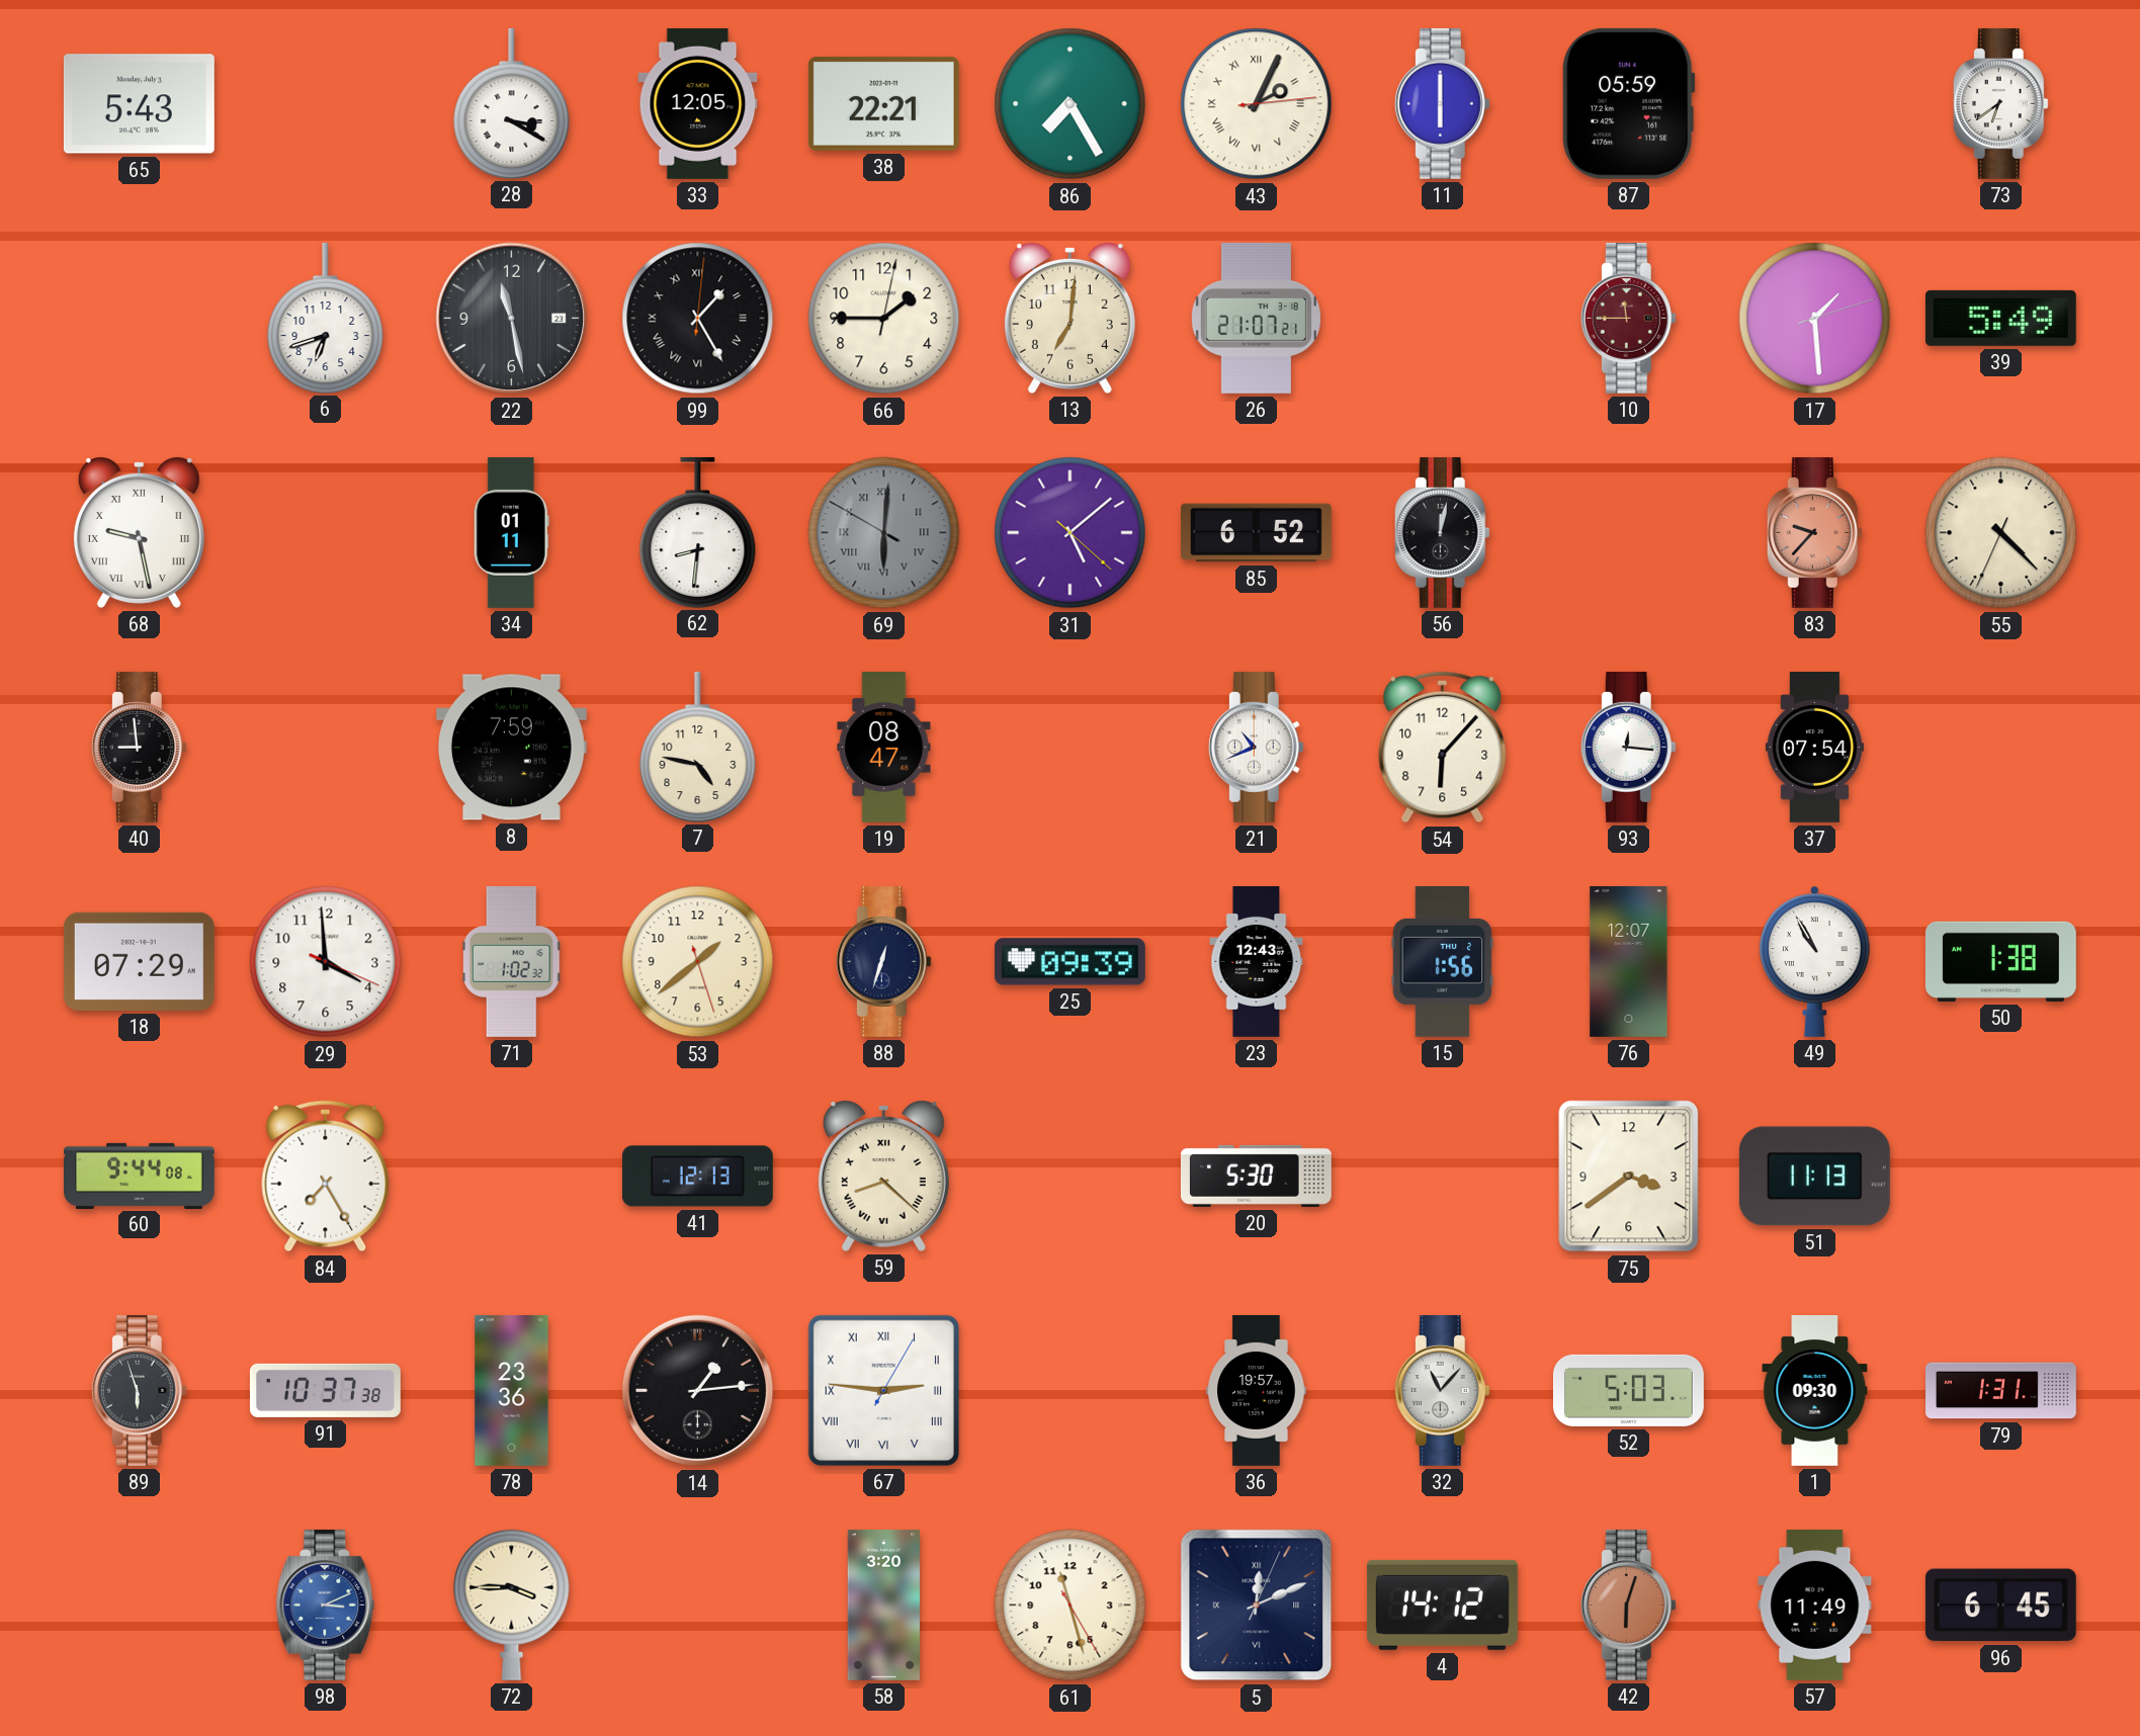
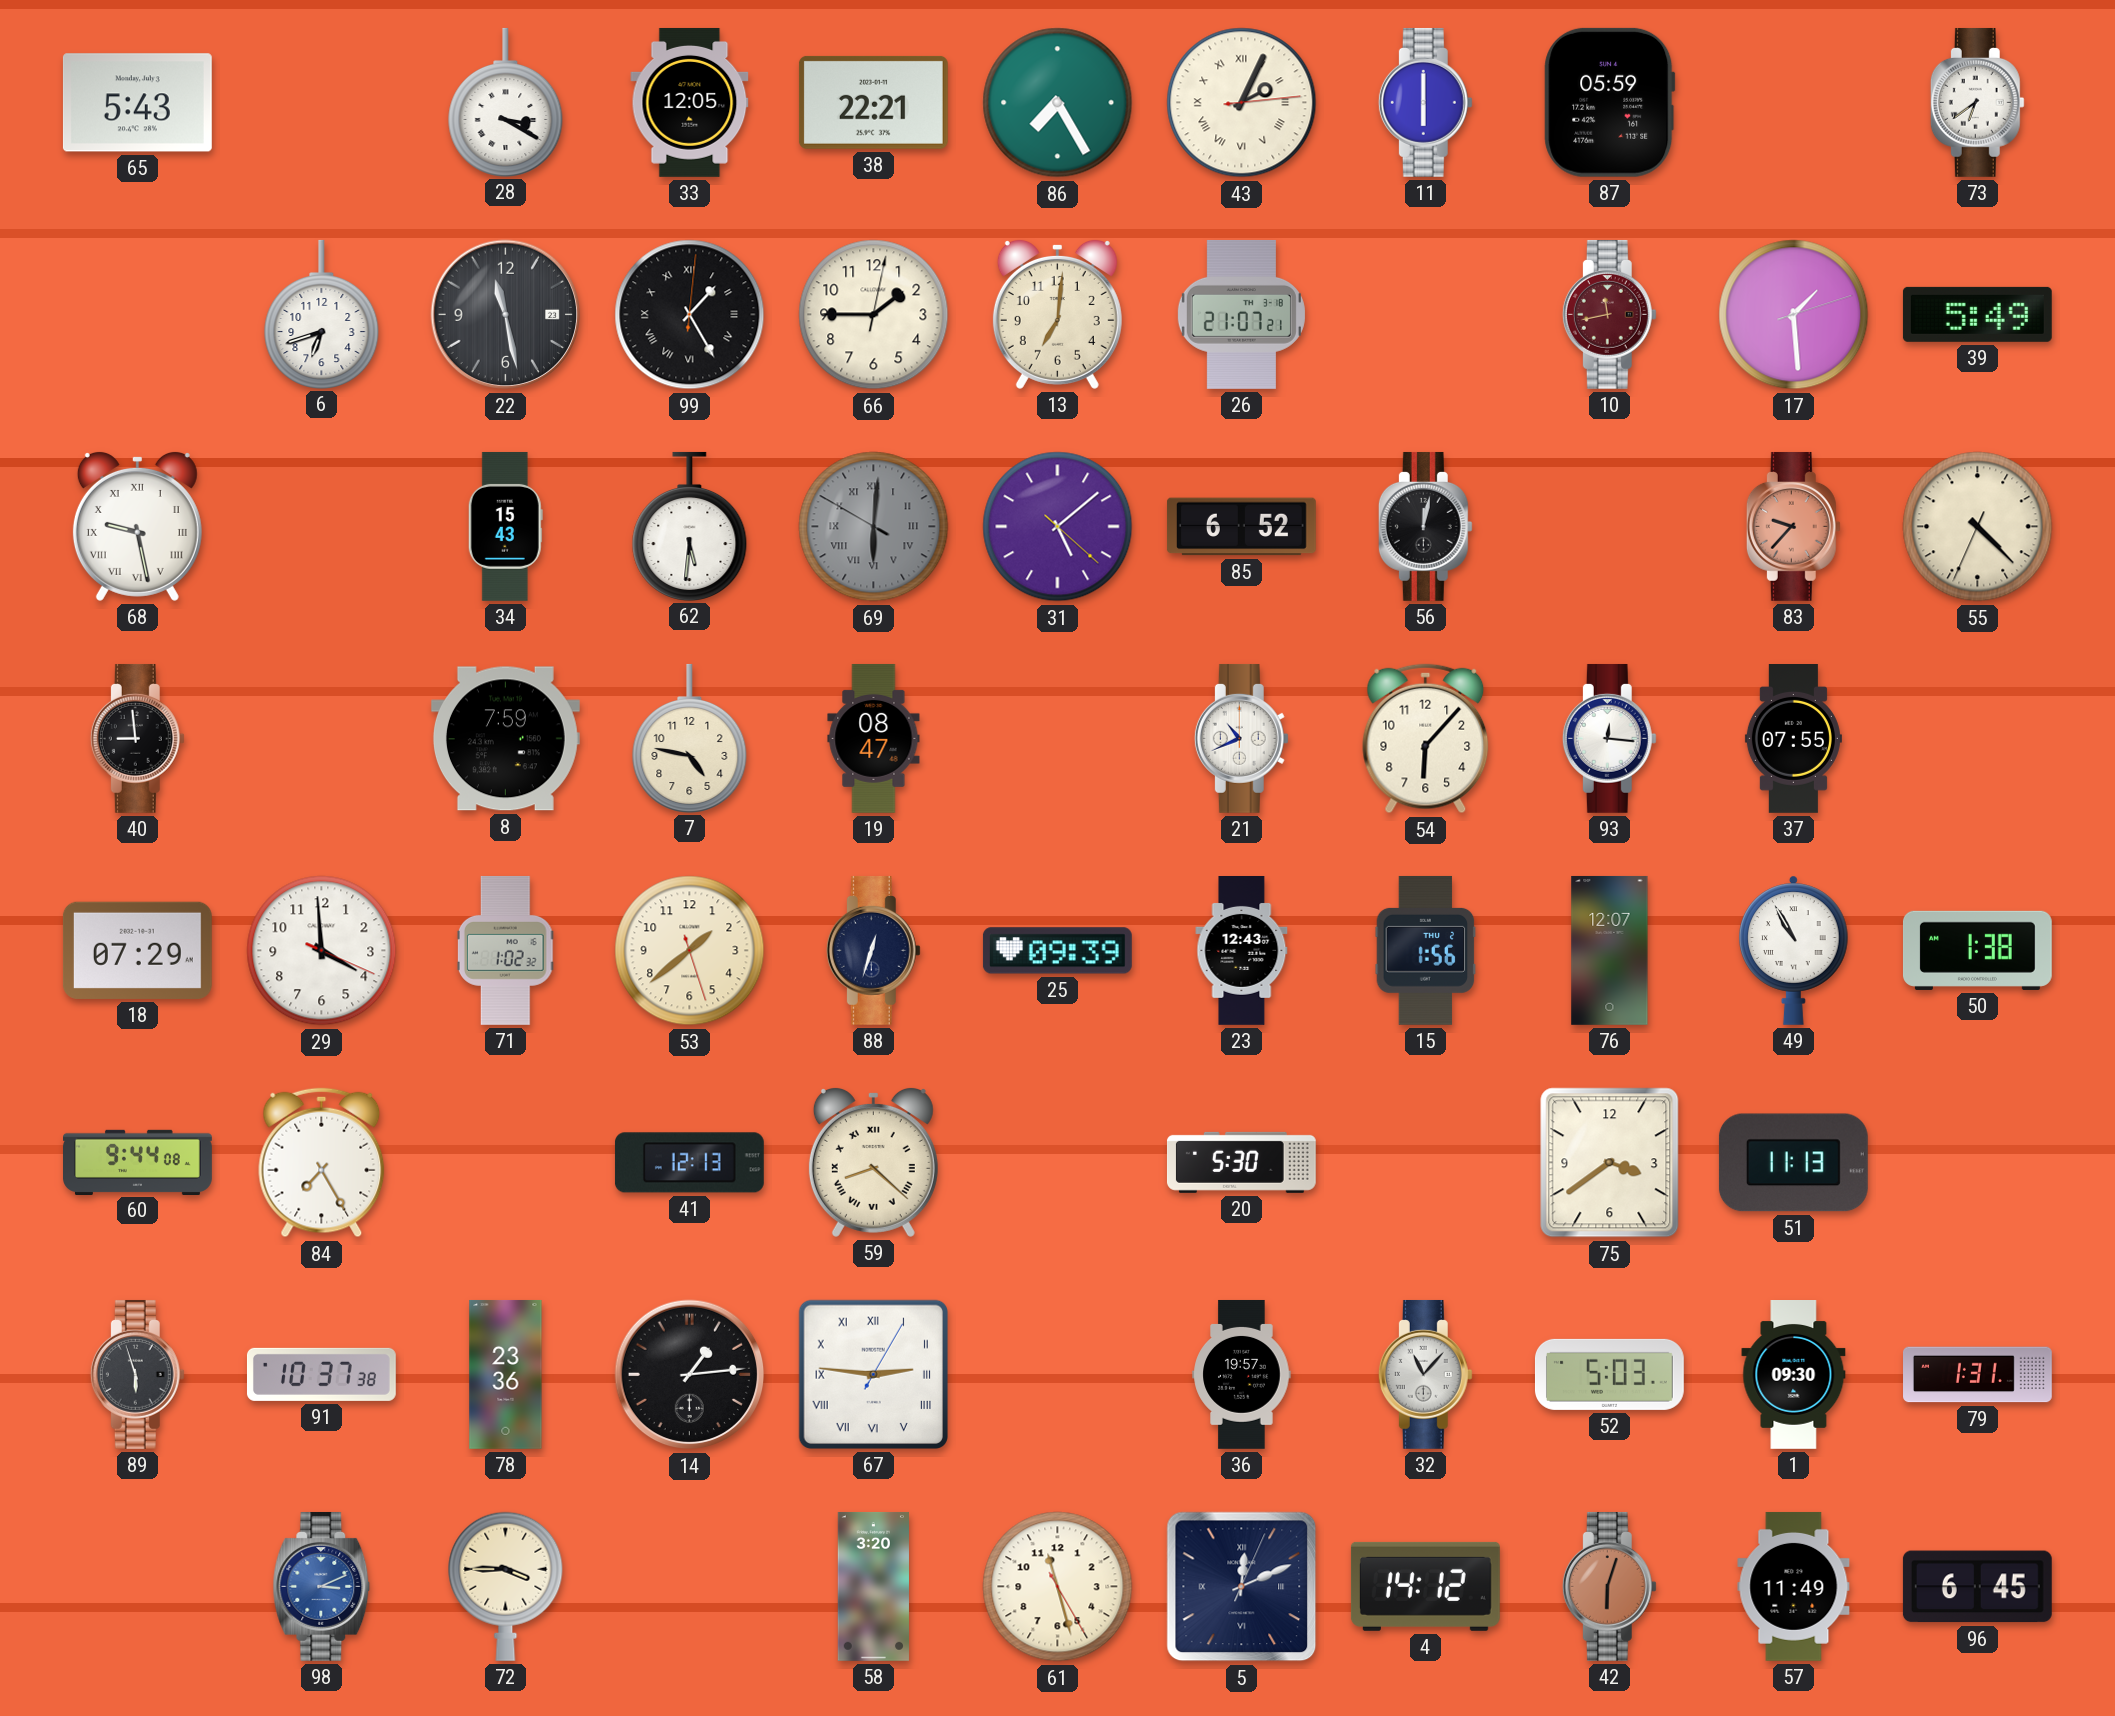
10: 11:45 -> 11:43
34: 01:11 -> 15:43
62: 8:31 -> 5:31
37: 07:54 -> 07:55
